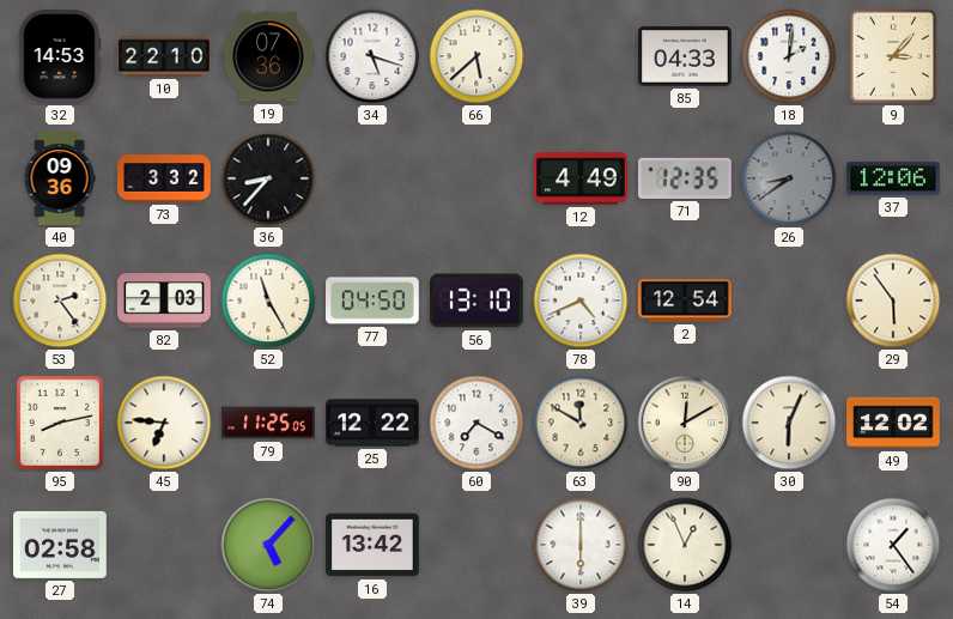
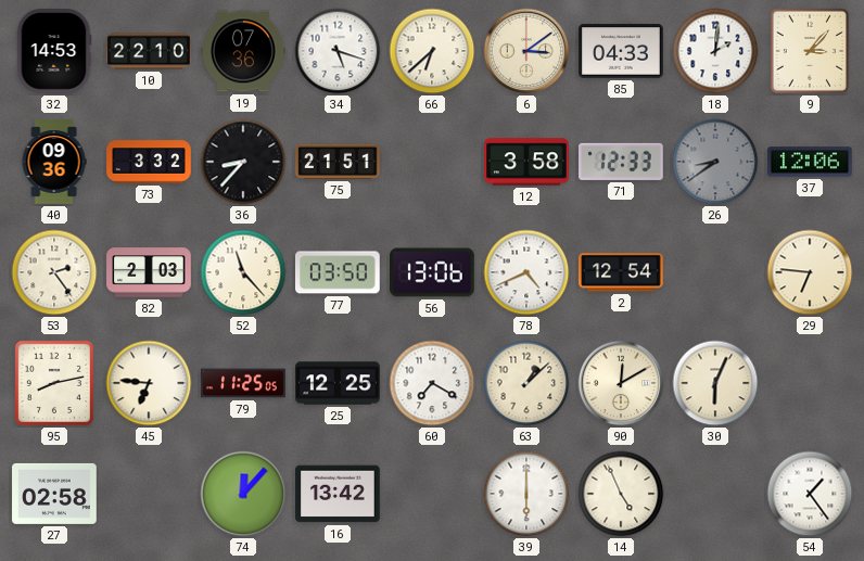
66: 5:38 -> 6:38
6: none -> 3:09
75: none -> 21:51
12: 4:49 -> 3:58
71: 12:35 -> 12:33
52: 11:25 -> 11:23
77: 04:50 -> 03:50
56: 13:10 -> 13:06
29: 5:54 -> 6:46
25: 12:22 -> 12:25
63: 11:50 -> 1:08
49: 12:02 -> none
74: 5:07 -> 12:07
14: 12:56 -> 4:56
